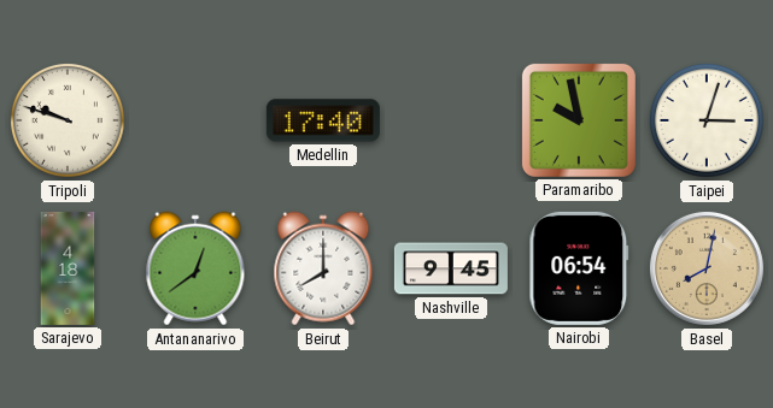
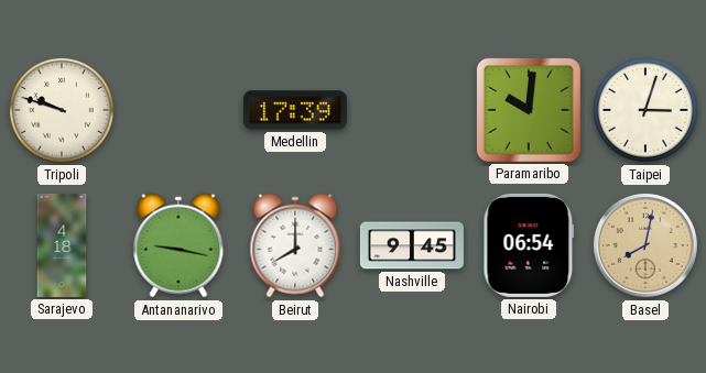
Medellin: 17:40 -> 17:39
Paramaribo: 9:58 -> 10:01
Antananarivo: 12:39 -> 9:17
